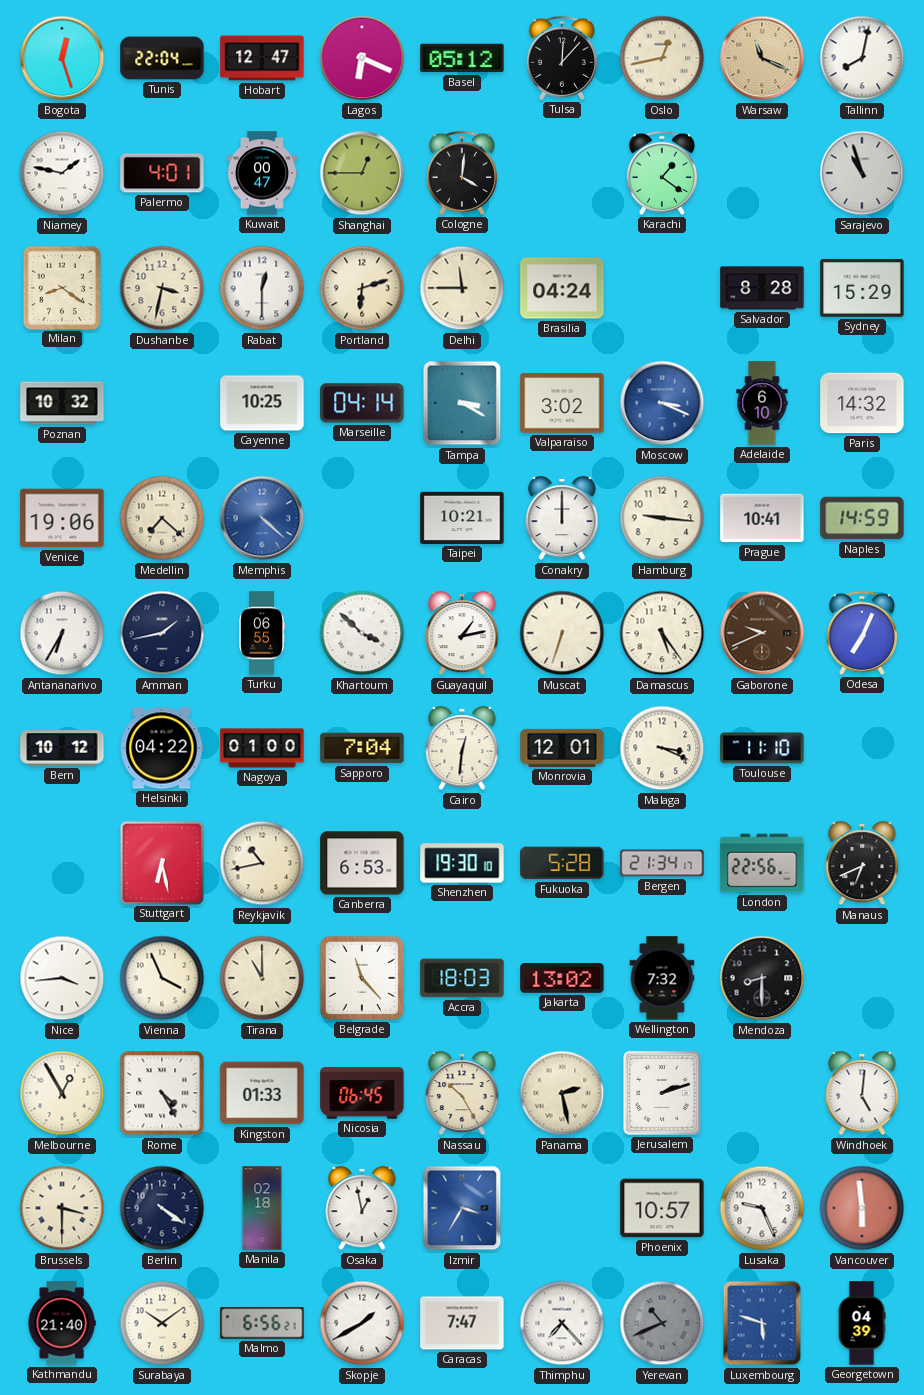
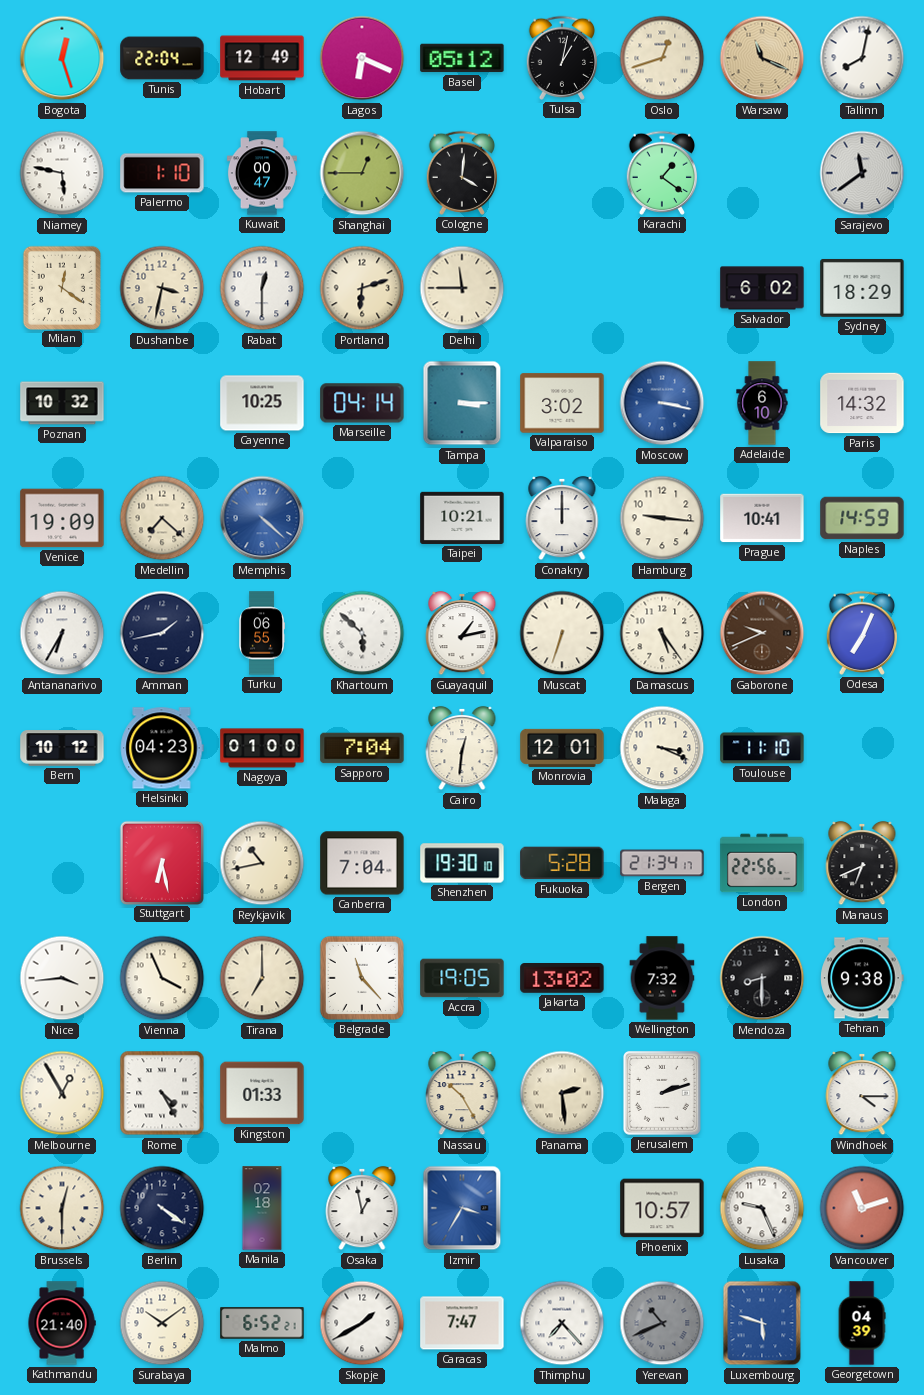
Hobart: 12:47 -> 12:49
Tulsa: 12:07 -> 1:02
Oslo: 12:43 -> 12:42
Niamey: 1:47 -> 5:47
Palermo: 4:01 -> 1:10
Sarajevo: 10:57 -> 11:39
Milan: 8:21 -> 12:21
Brasilia: 04:24 -> none
Salvador: 8:28 -> 6:02
Sydney: 15:29 -> 18:29
Tampa: 3:20 -> 3:15
Moscow: 3:19 -> 3:17
Venice: 19:06 -> 19:09
Khartoum: 3:52 -> 5:52
Helsinki: 04:22 -> 04:23
Canberra: 6:53 -> 7:04
Tirana: 11:00 -> 7:00
Accra: 18:03 -> 19:05
Tehran: none -> 9:38
Nicosia: 06:45 -> none
Panama: 2:28 -> 2:29
Windhoek: 5:01 -> 4:15
Brussels: 3:30 -> 12:30
Vancouver: 5:59 -> 11:12
Malmo: 6:56 -> 6:52
